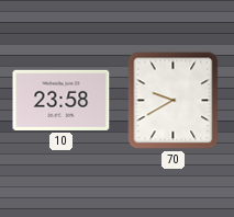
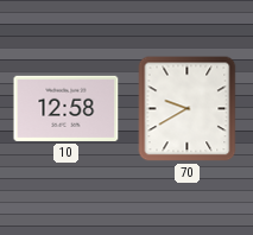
10: 23:58 -> 12:58
